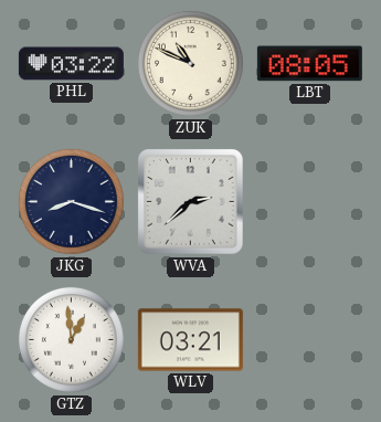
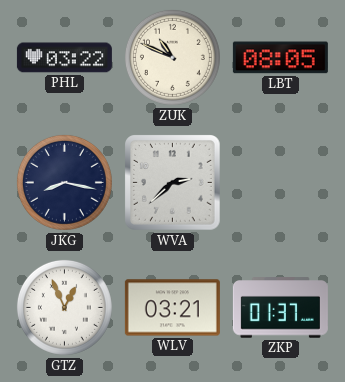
JKG: 8:18 -> 8:17
GTZ: 12:59 -> 12:56
ZKP: none -> 01:37
